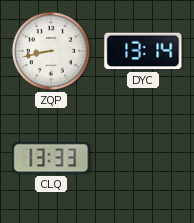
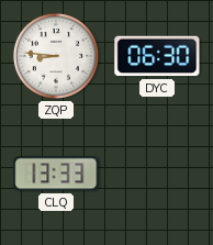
ZQP: 8:43 -> 8:46
DYC: 13:14 -> 06:30
